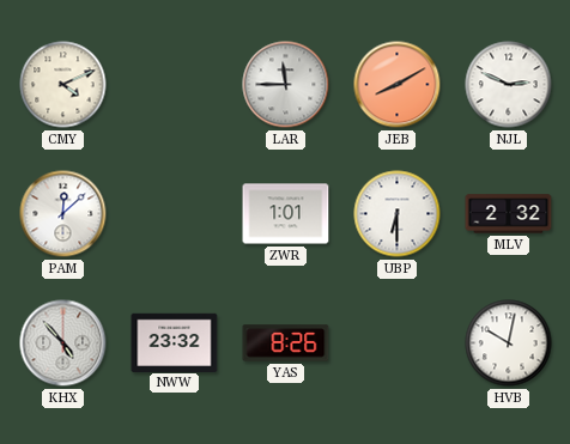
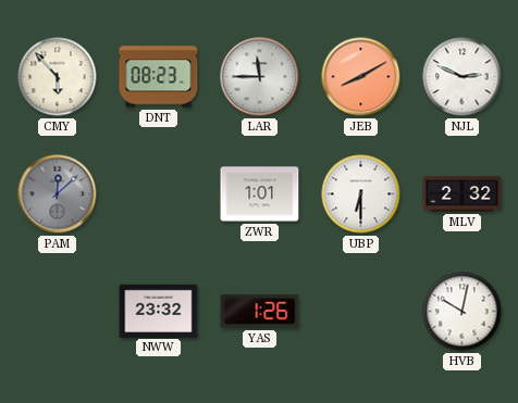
CMY: 4:11 -> 5:53
DNT: none -> 08:23
PAM dial: white -> grey
KHX: 4:53 -> none
YAS: 8:26 -> 1:26
